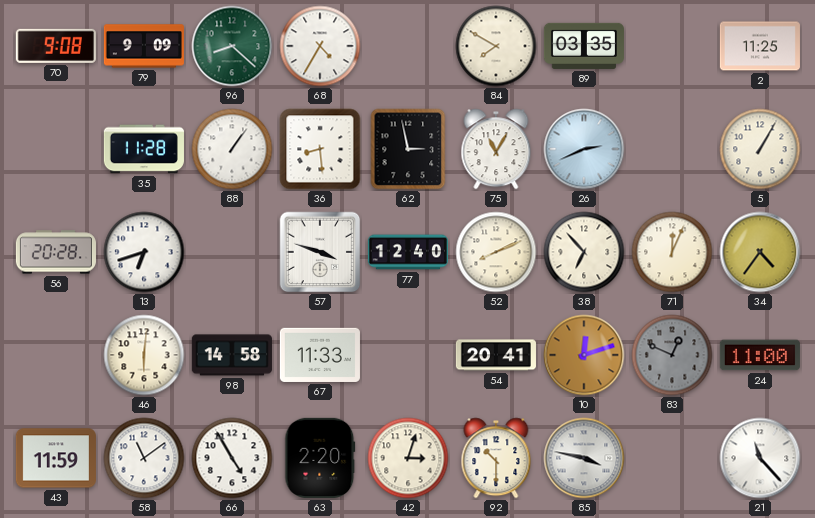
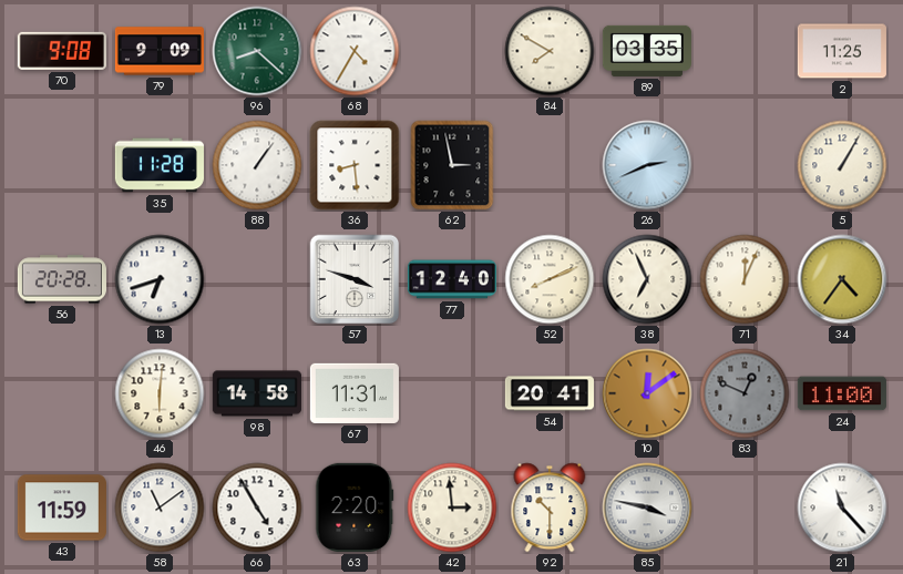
75: 11:05 -> none
38: 6:53 -> 6:56
67: 11:33 -> 11:31
10: 12:12 -> 12:09
42: 3:03 -> 2:59
